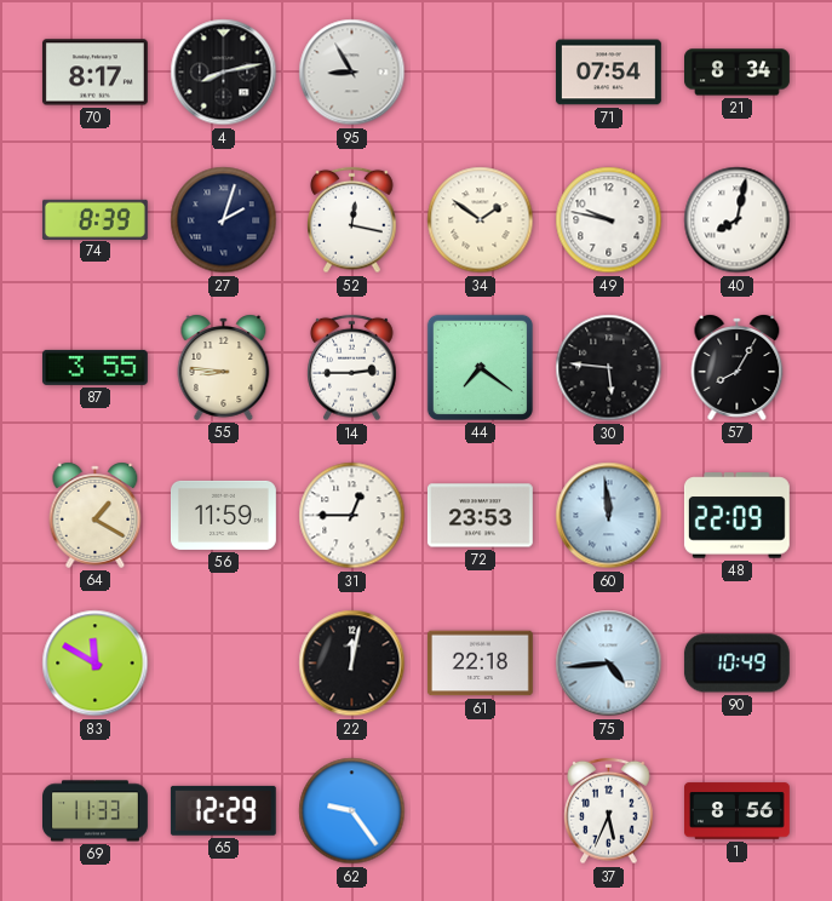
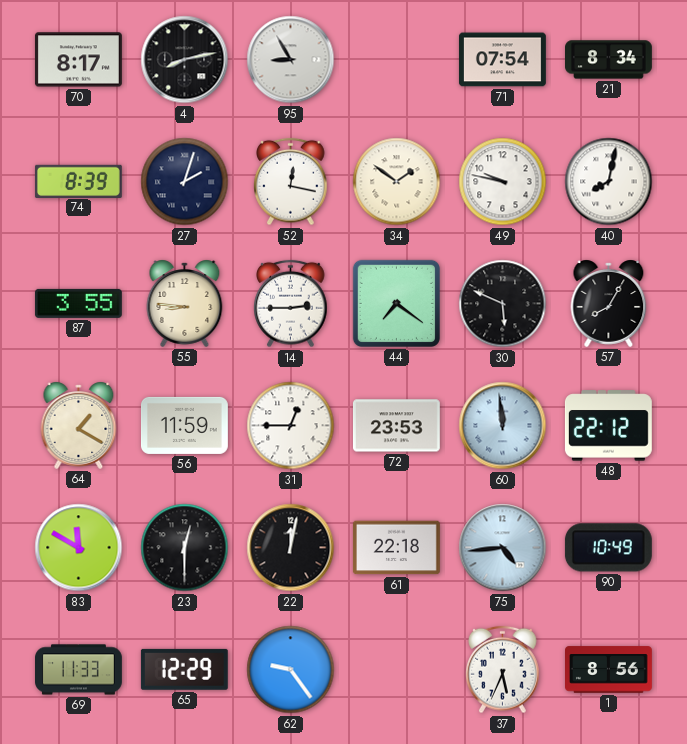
30: 5:46 -> 5:49
48: 22:09 -> 22:12
23: none -> 12:30
